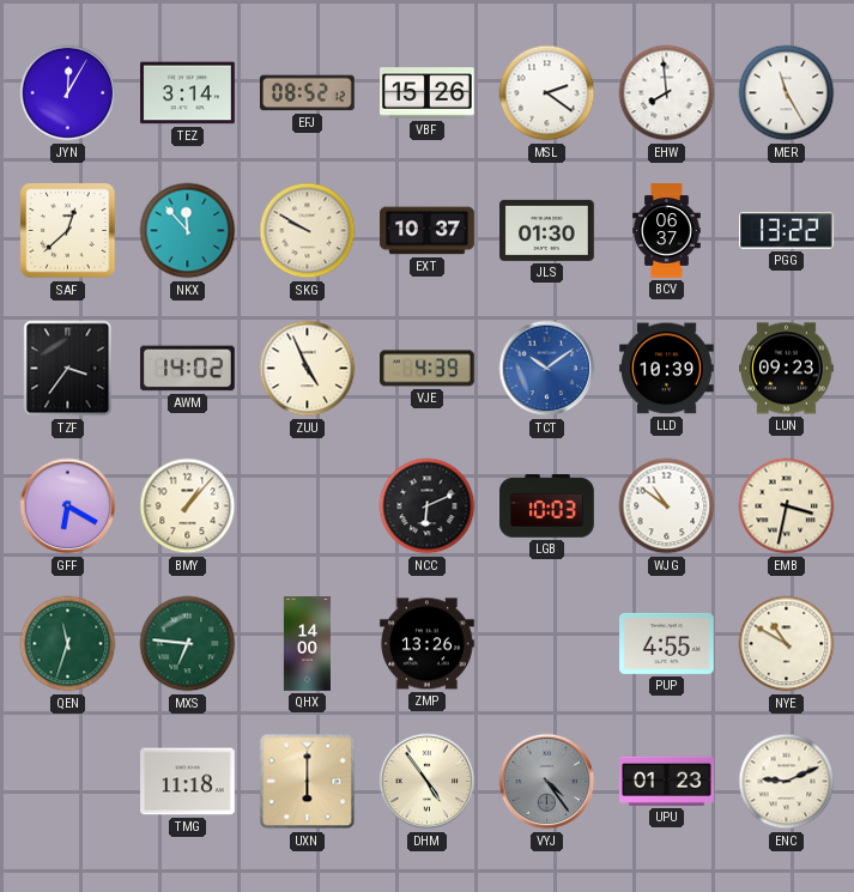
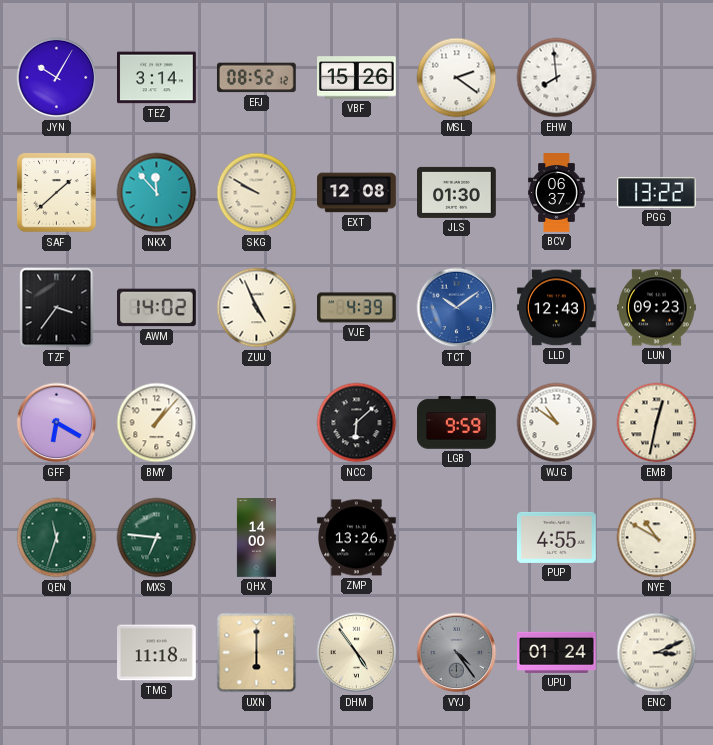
JYN: 12:05 -> 10:05
MER: 11:25 -> none
SAF: 12:38 -> 1:38
EXT: 10:37 -> 12:08
LLD: 10:39 -> 12:43
NCC: 6:11 -> 6:08
LGB: 10:03 -> 9:59
EMB: 3:32 -> 12:32
UPU: 01:23 -> 01:24
ENC: 9:11 -> 3:11
